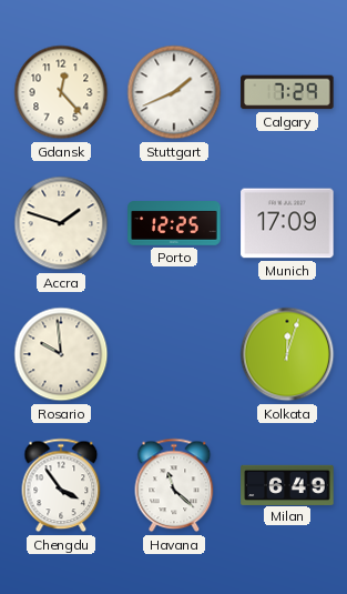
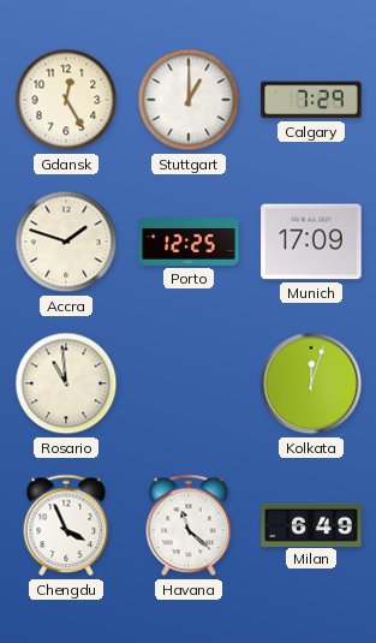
Gdansk: 12:23 -> 12:25
Stuttgart: 1:41 -> 1:00
Rosario: 9:59 -> 10:59
Chengdu: 3:54 -> 3:56
